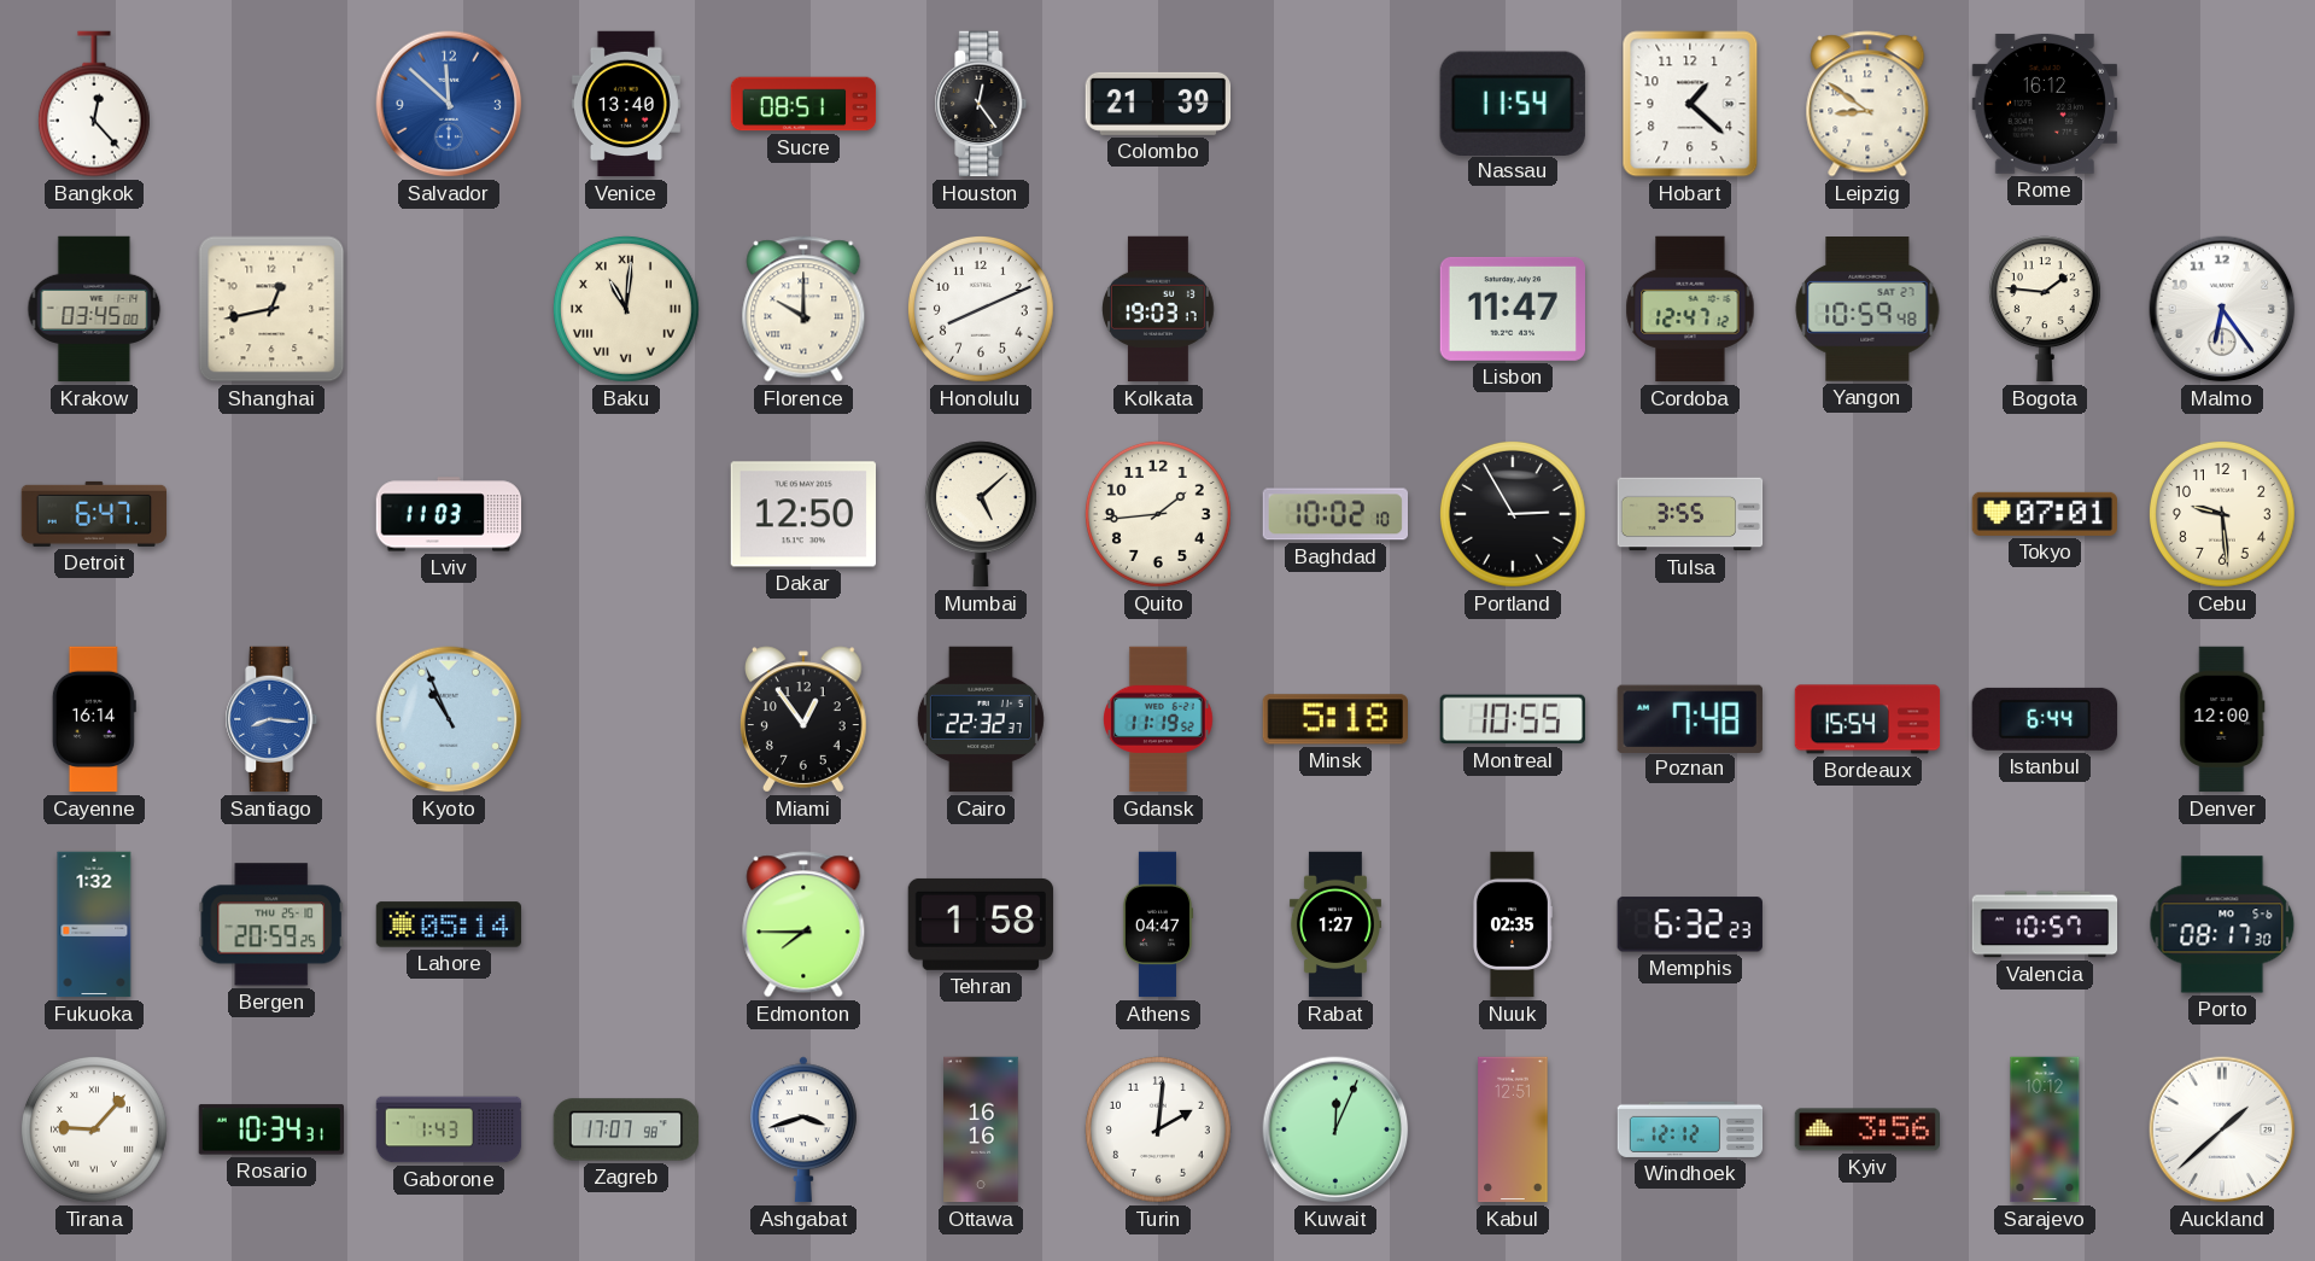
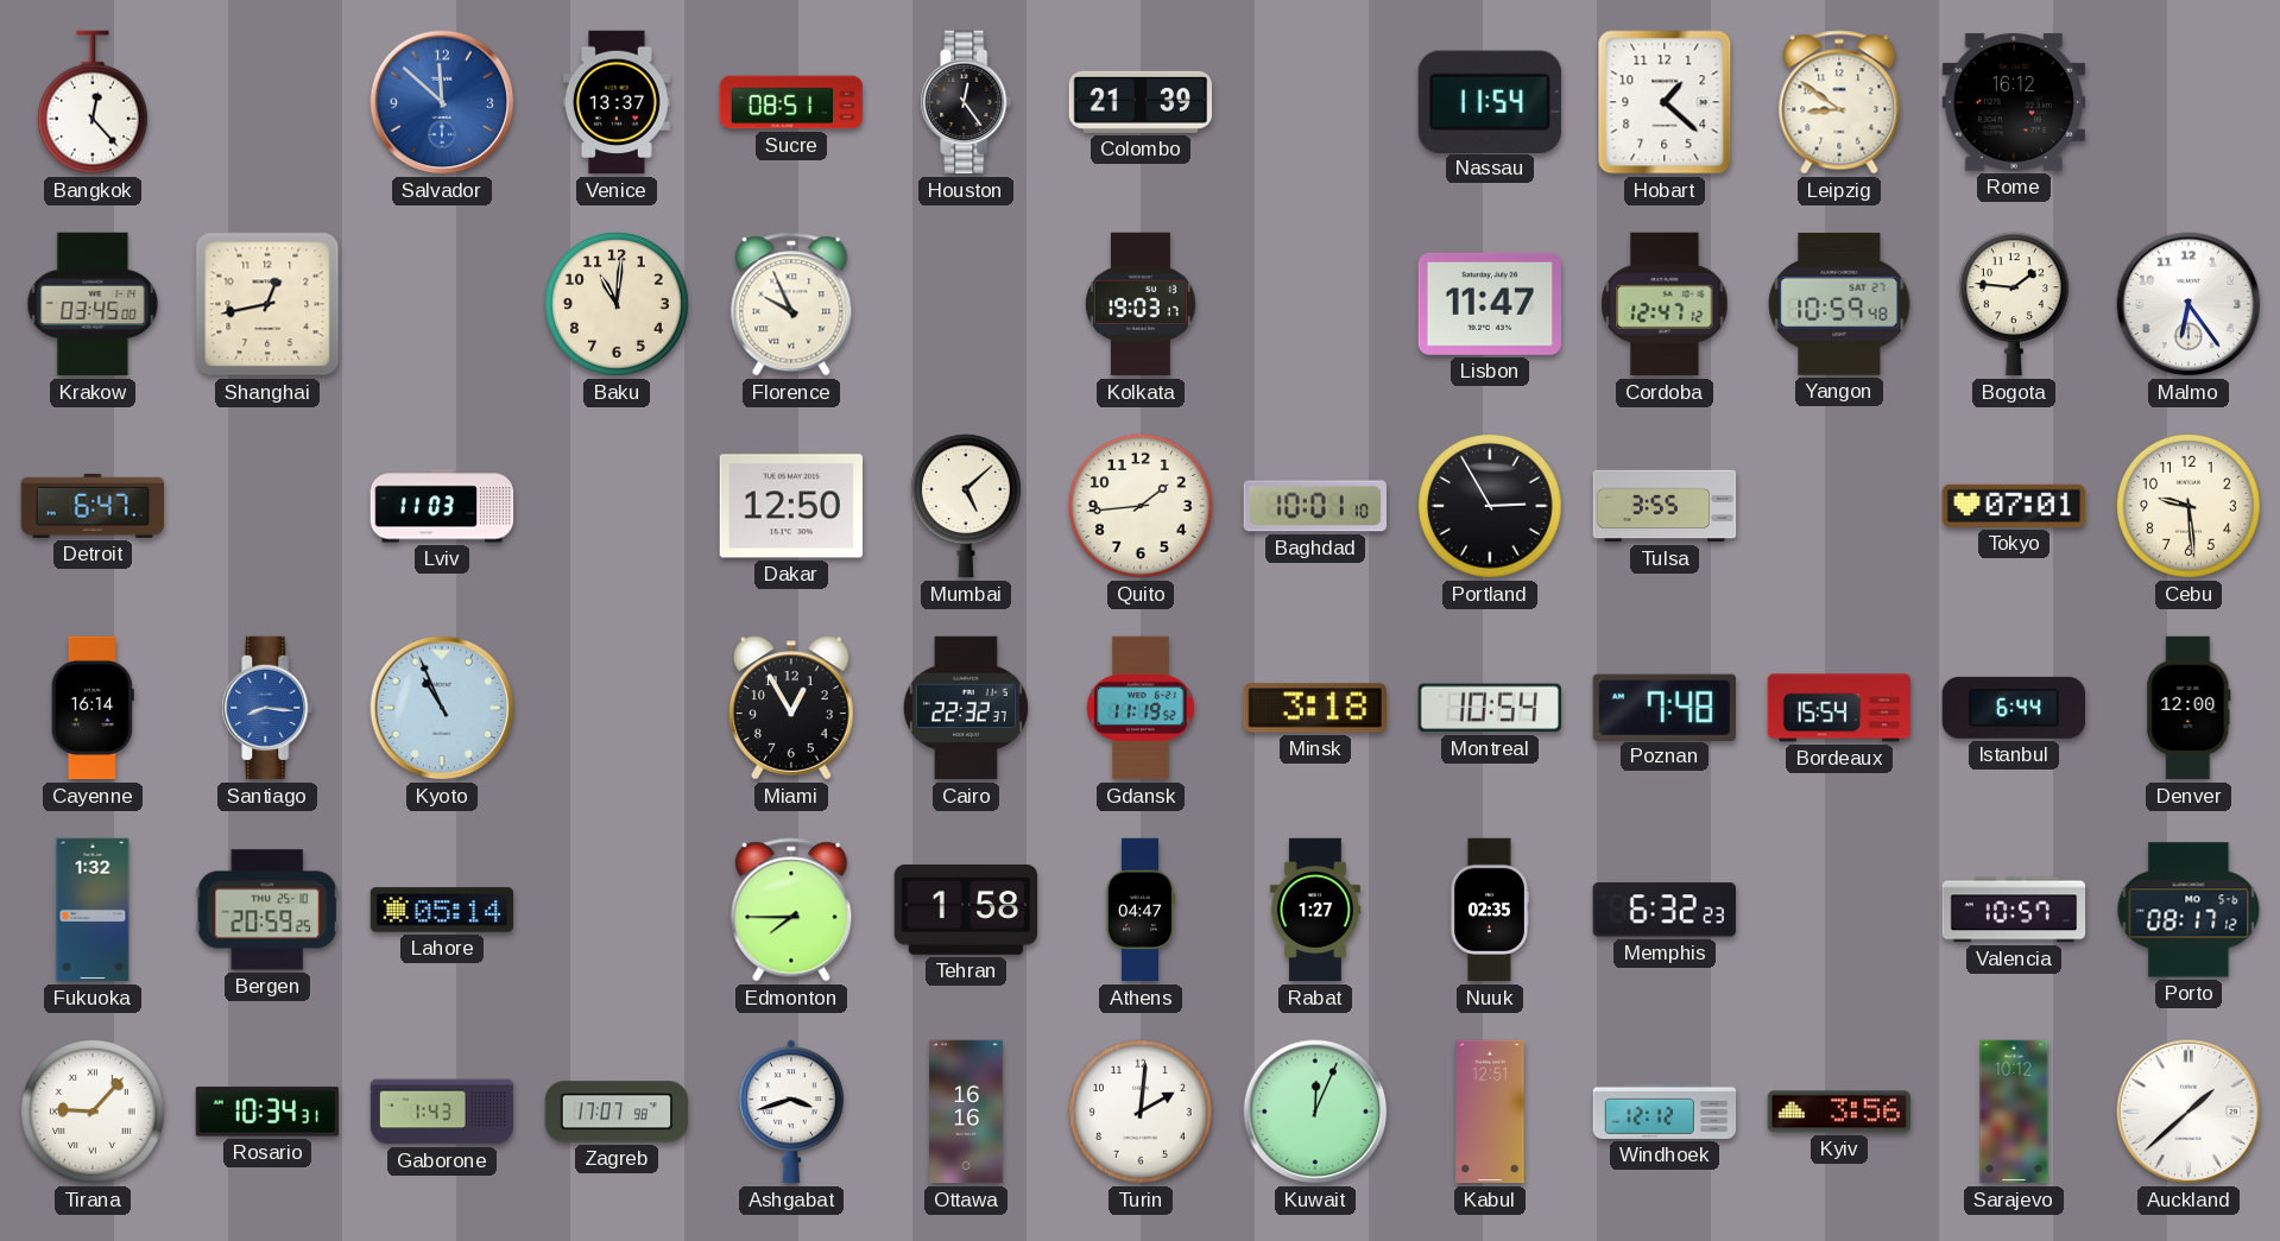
Venice: 13:40 -> 13:37
Baku numerals: Roman -> Arabic
Florence: 10:00 -> 9:56
Honolulu: 8:11 -> none
Baghdad: 10:02 -> 10:01
Miami: 12:54 -> 12:55
Minsk: 5:18 -> 3:18
Montreal: 10:55 -> 10:54
Porto: 08:17:30 -> 08:17:12
